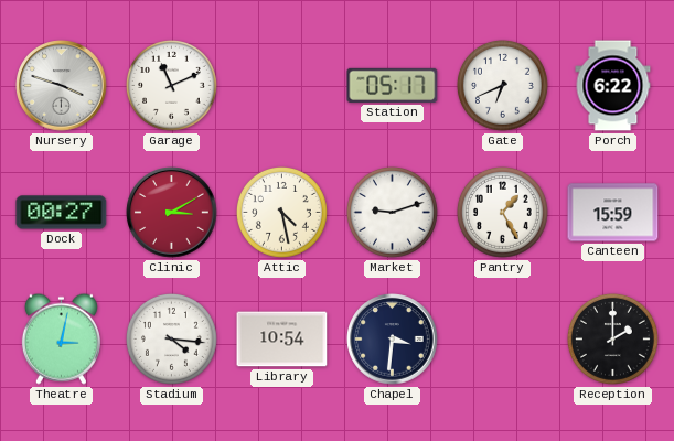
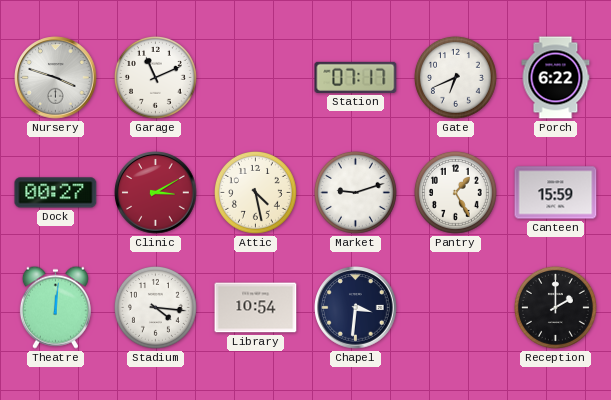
Station: 05:17 -> 07:17
Theatre: 3:02 -> 12:01
